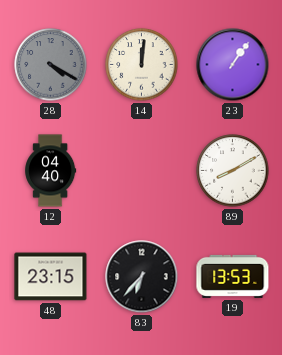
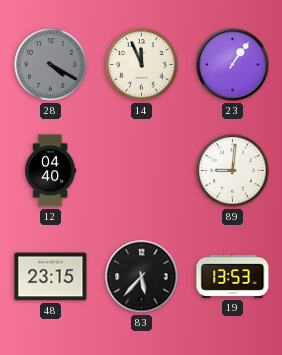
14: 12:01 -> 11:56
89: 8:10 -> 9:01
83: 6:37 -> 5:37
